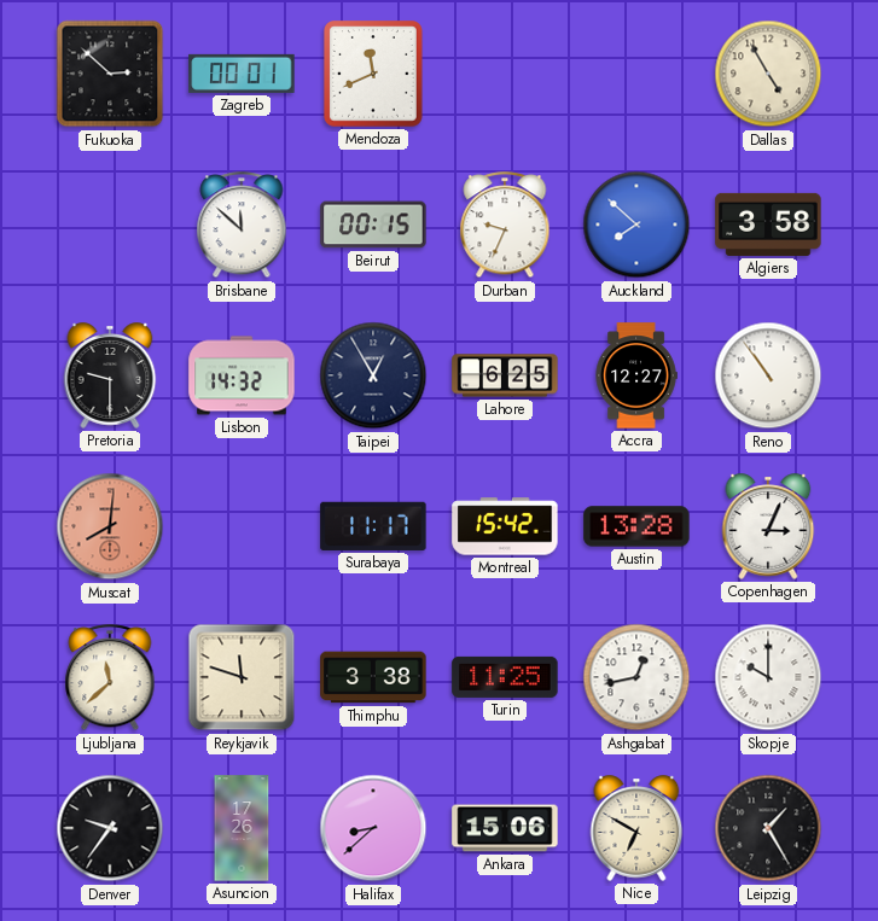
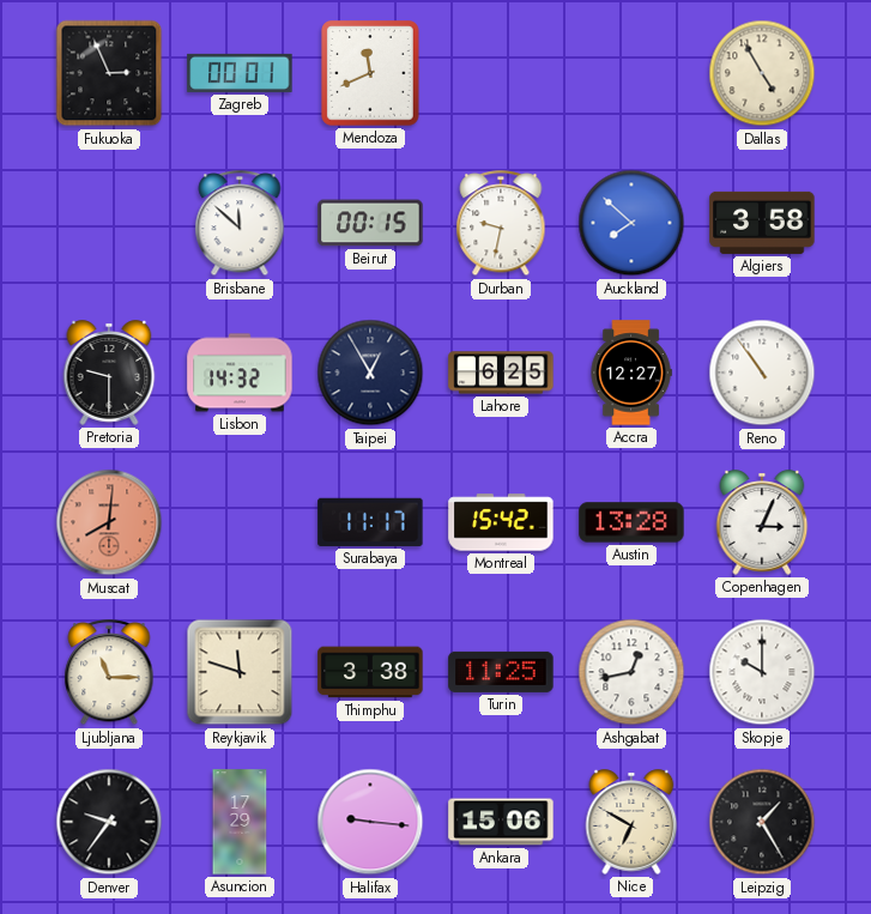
Fukuoka: 2:52 -> 2:56
Durban: 9:34 -> 9:32
Ljubljana: 11:38 -> 11:15
Asuncion: 17:26 -> 17:29
Halifax: 8:38 -> 9:16
